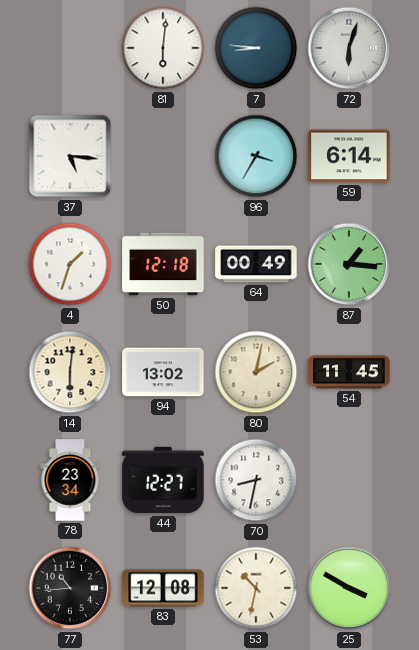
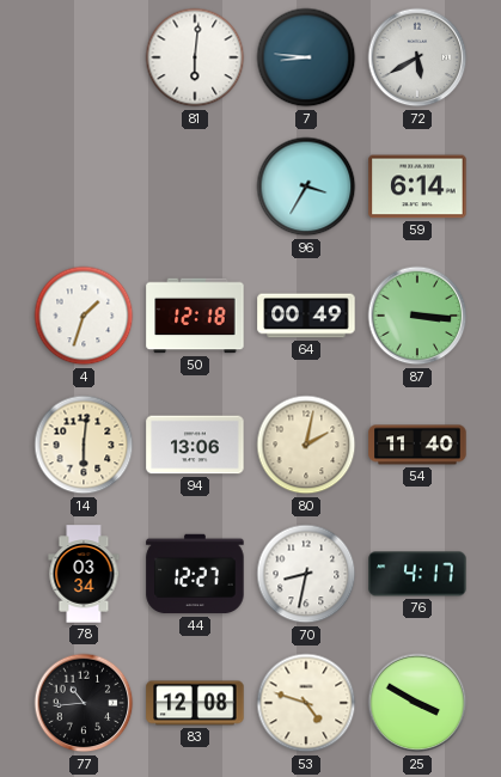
72: 6:03 -> 5:40
37: 5:16 -> none
87: 1:16 -> 3:16
94: 13:02 -> 13:06
54: 11:45 -> 11:40
78: 23:34 -> 03:34
76: none -> 4:17
53: 10:32 -> 4:48
